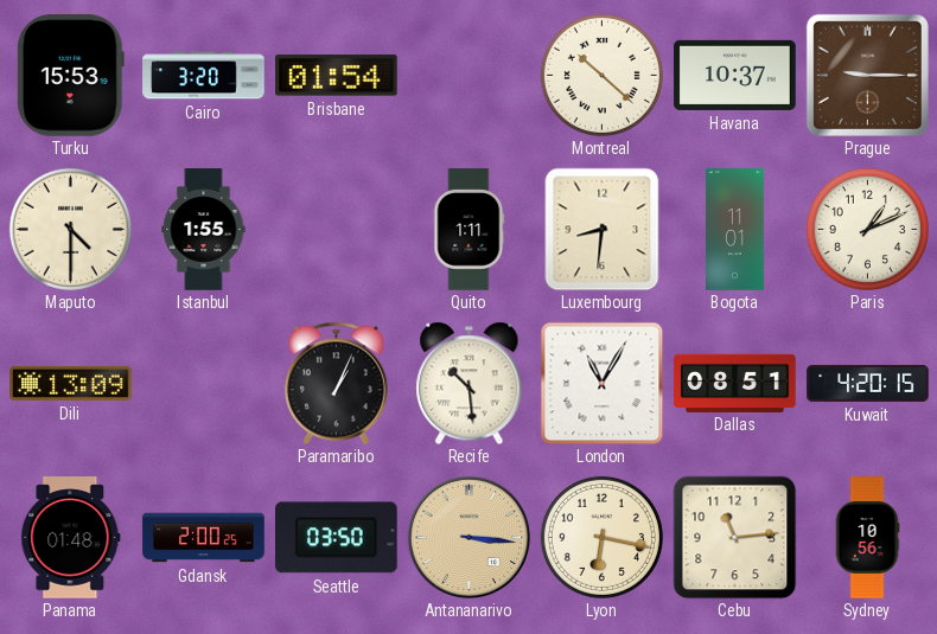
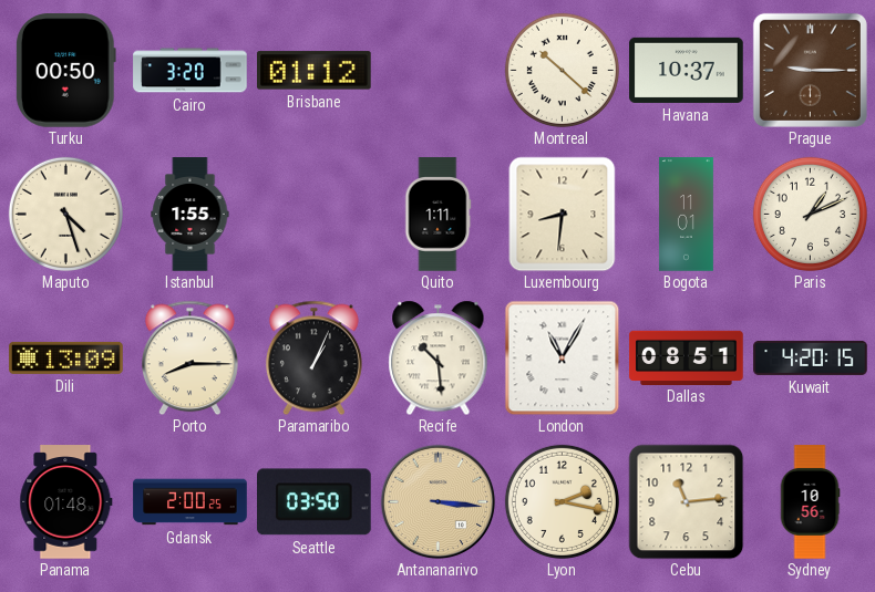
Turku: 15:53 -> 00:50
Brisbane: 01:54 -> 01:12
Maputo: 4:30 -> 4:27
Porto: none -> 8:15
Lyon: 6:17 -> 2:17
